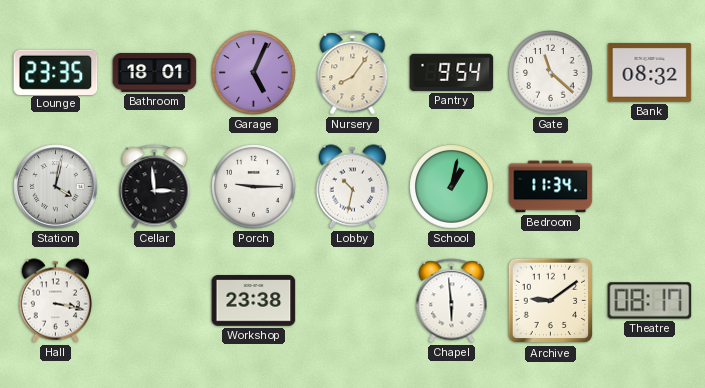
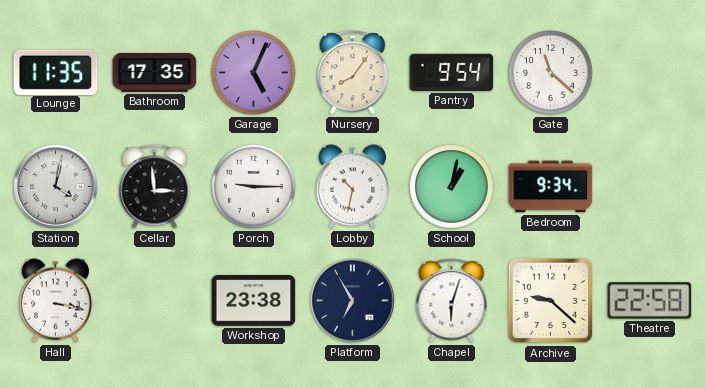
Lounge: 23:35 -> 11:35
Bathroom: 18:01 -> 17:35
Bank: 08:32 -> none
Bedroom: 11:34 -> 9:34
Platform: none -> 6:55
Chapel: 5:59 -> 6:03
Archive: 9:09 -> 9:22
Theatre: 08:17 -> 22:58
